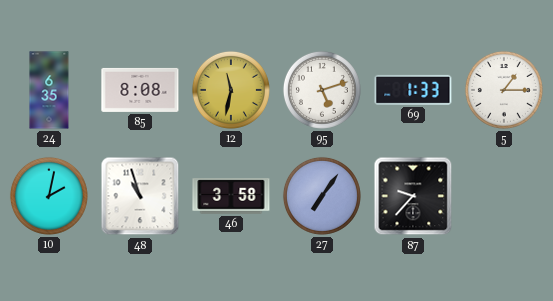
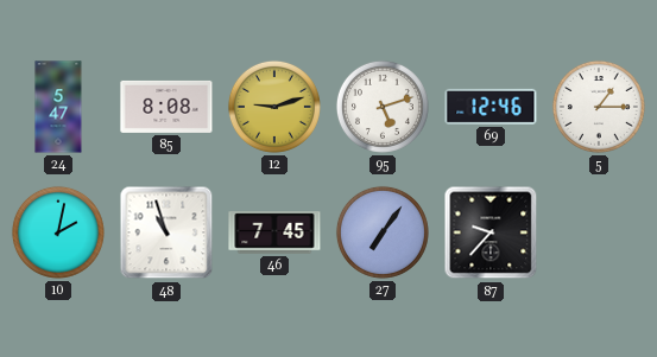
24: 6:35 -> 5:47
12: 11:32 -> 9:12
69: 1:33 -> 12:46
46: 3:58 -> 7:45
